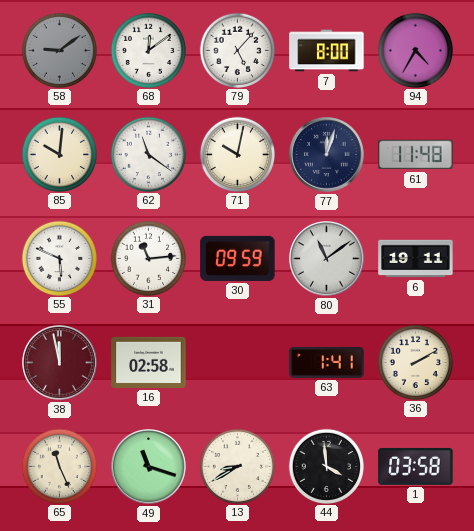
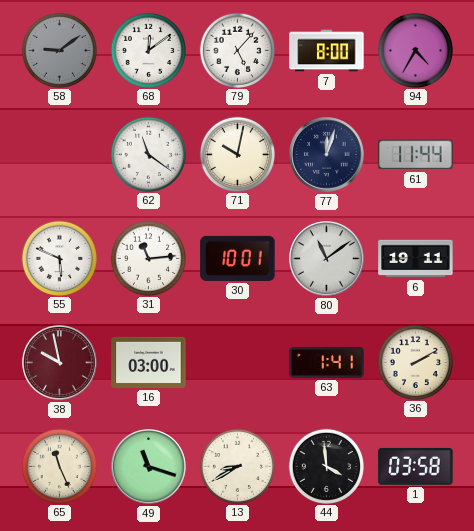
85: 10:01 -> none
61: 11:48 -> 11:44
30: 09:59 -> 10:01
38: 11:58 -> 9:58
16: 02:58 -> 03:00
